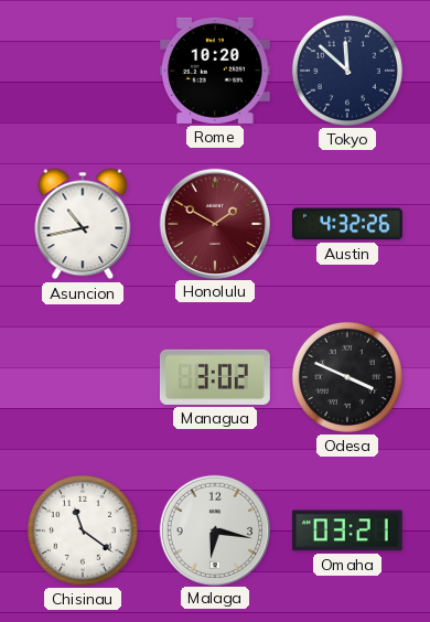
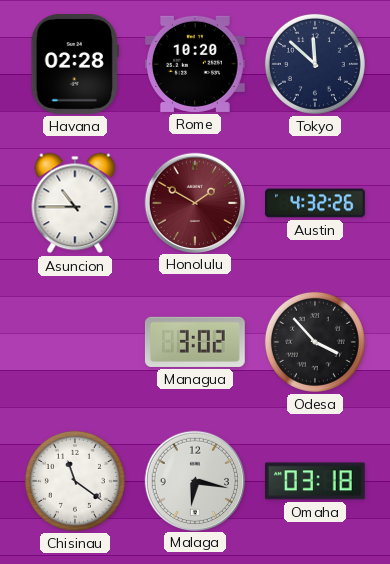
Havana: none -> 02:28
Asuncion: 10:43 -> 10:45
Odesa: 3:49 -> 3:53
Omaha: 03:21 -> 03:18
